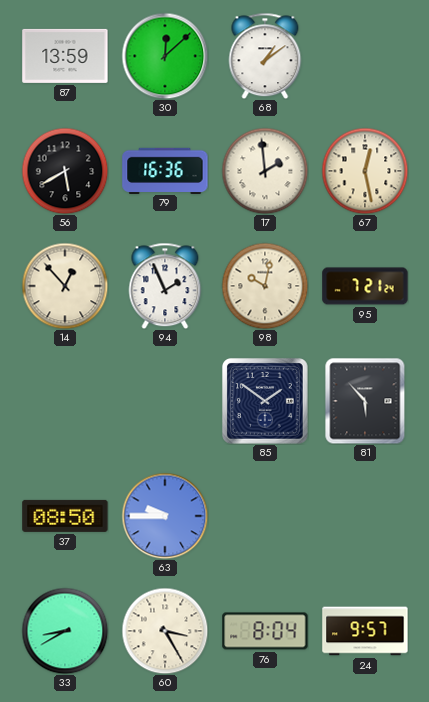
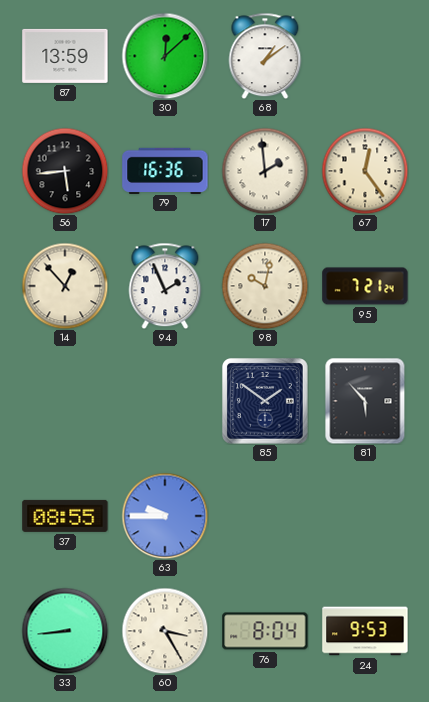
56: 5:40 -> 5:44
67: 12:28 -> 12:24
37: 08:50 -> 08:55
33: 8:40 -> 8:44
24: 9:57 -> 9:53
